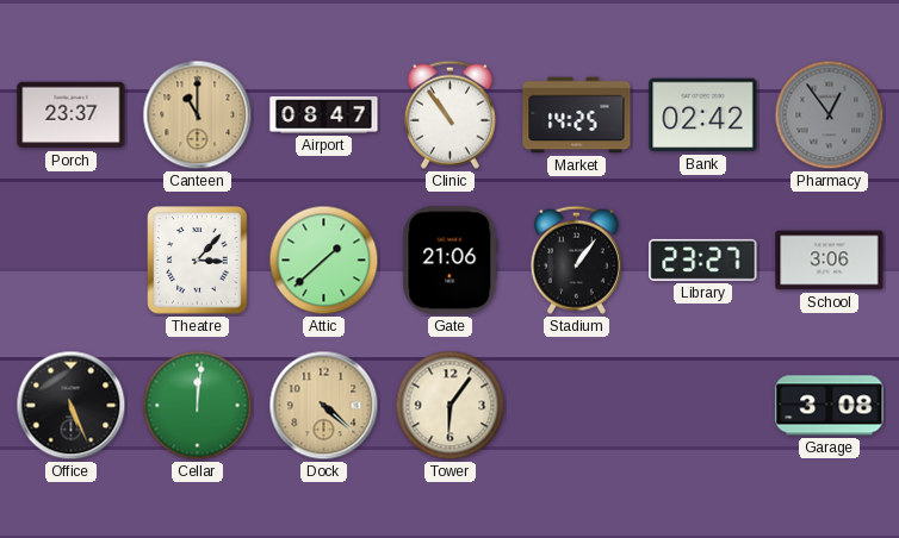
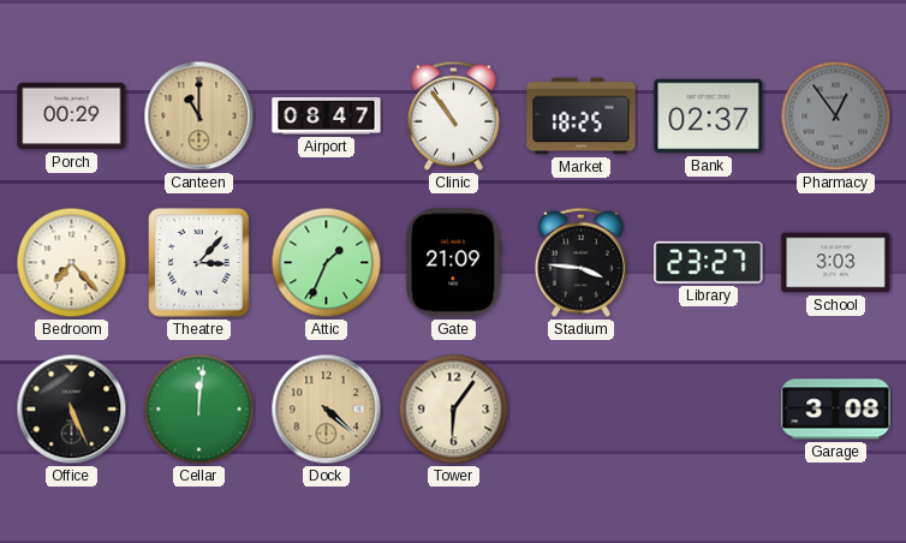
Porch: 23:37 -> 00:29
Market: 14:25 -> 18:25
Bank: 02:42 -> 02:37
Bedroom: none -> 7:23
Attic: 1:38 -> 1:34
Gate: 21:06 -> 21:09
Stadium: 1:06 -> 3:46
School: 3:06 -> 3:03
